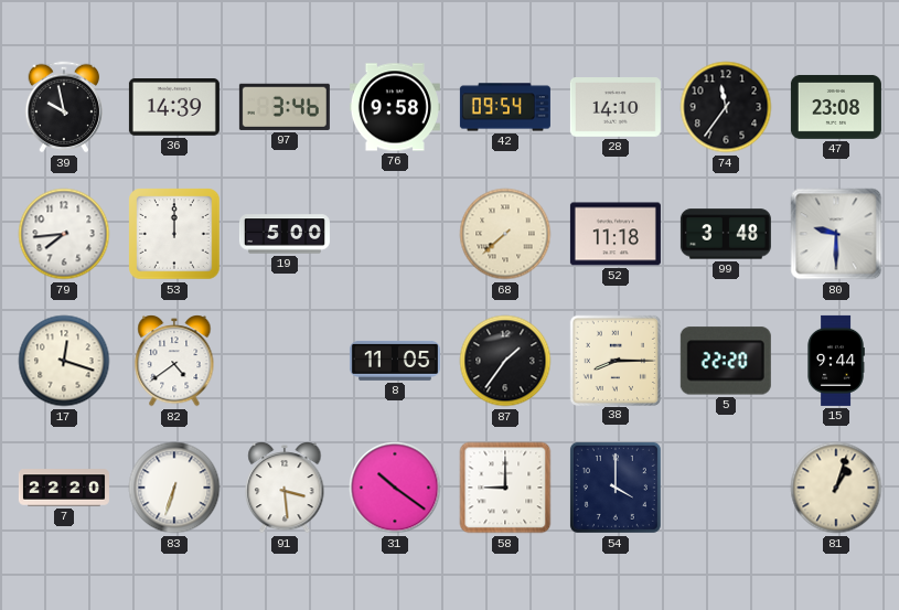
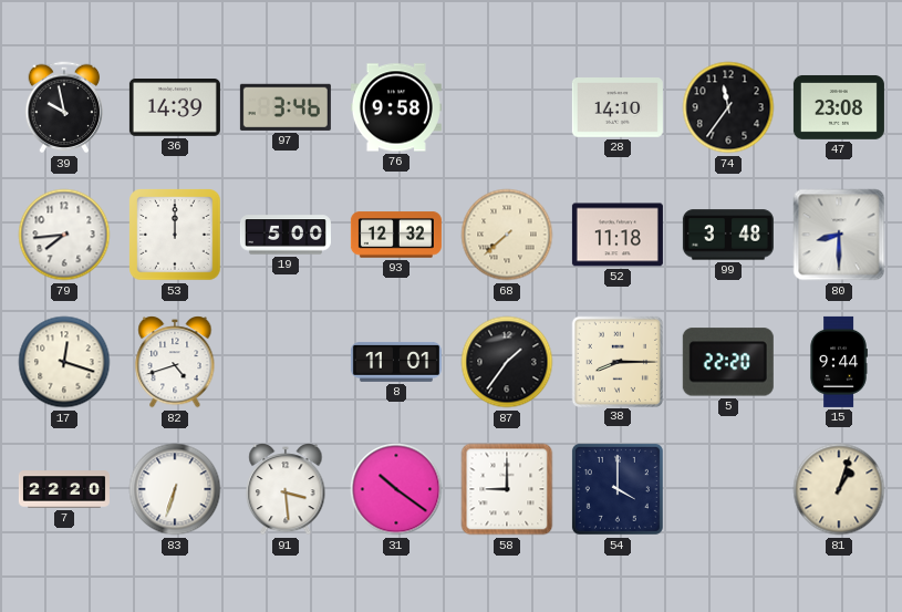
42: 09:54 -> none
93: none -> 12:32
80: 9:30 -> 8:30
82: 4:39 -> 4:42
8: 11:05 -> 11:01
